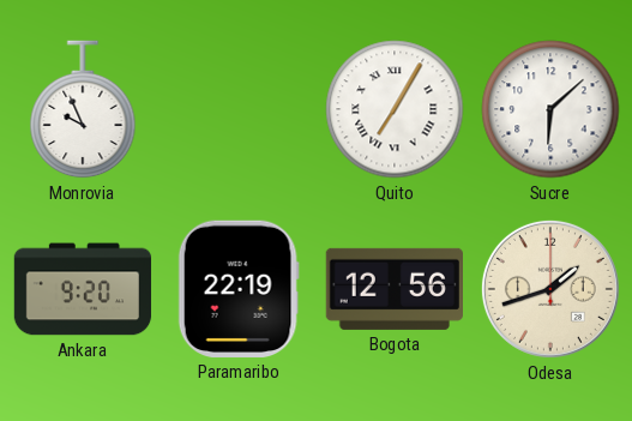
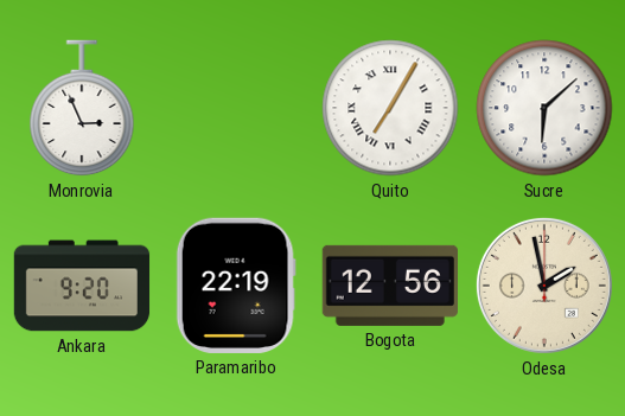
Monrovia: 9:56 -> 2:56
Odesa: 1:42 -> 1:58
